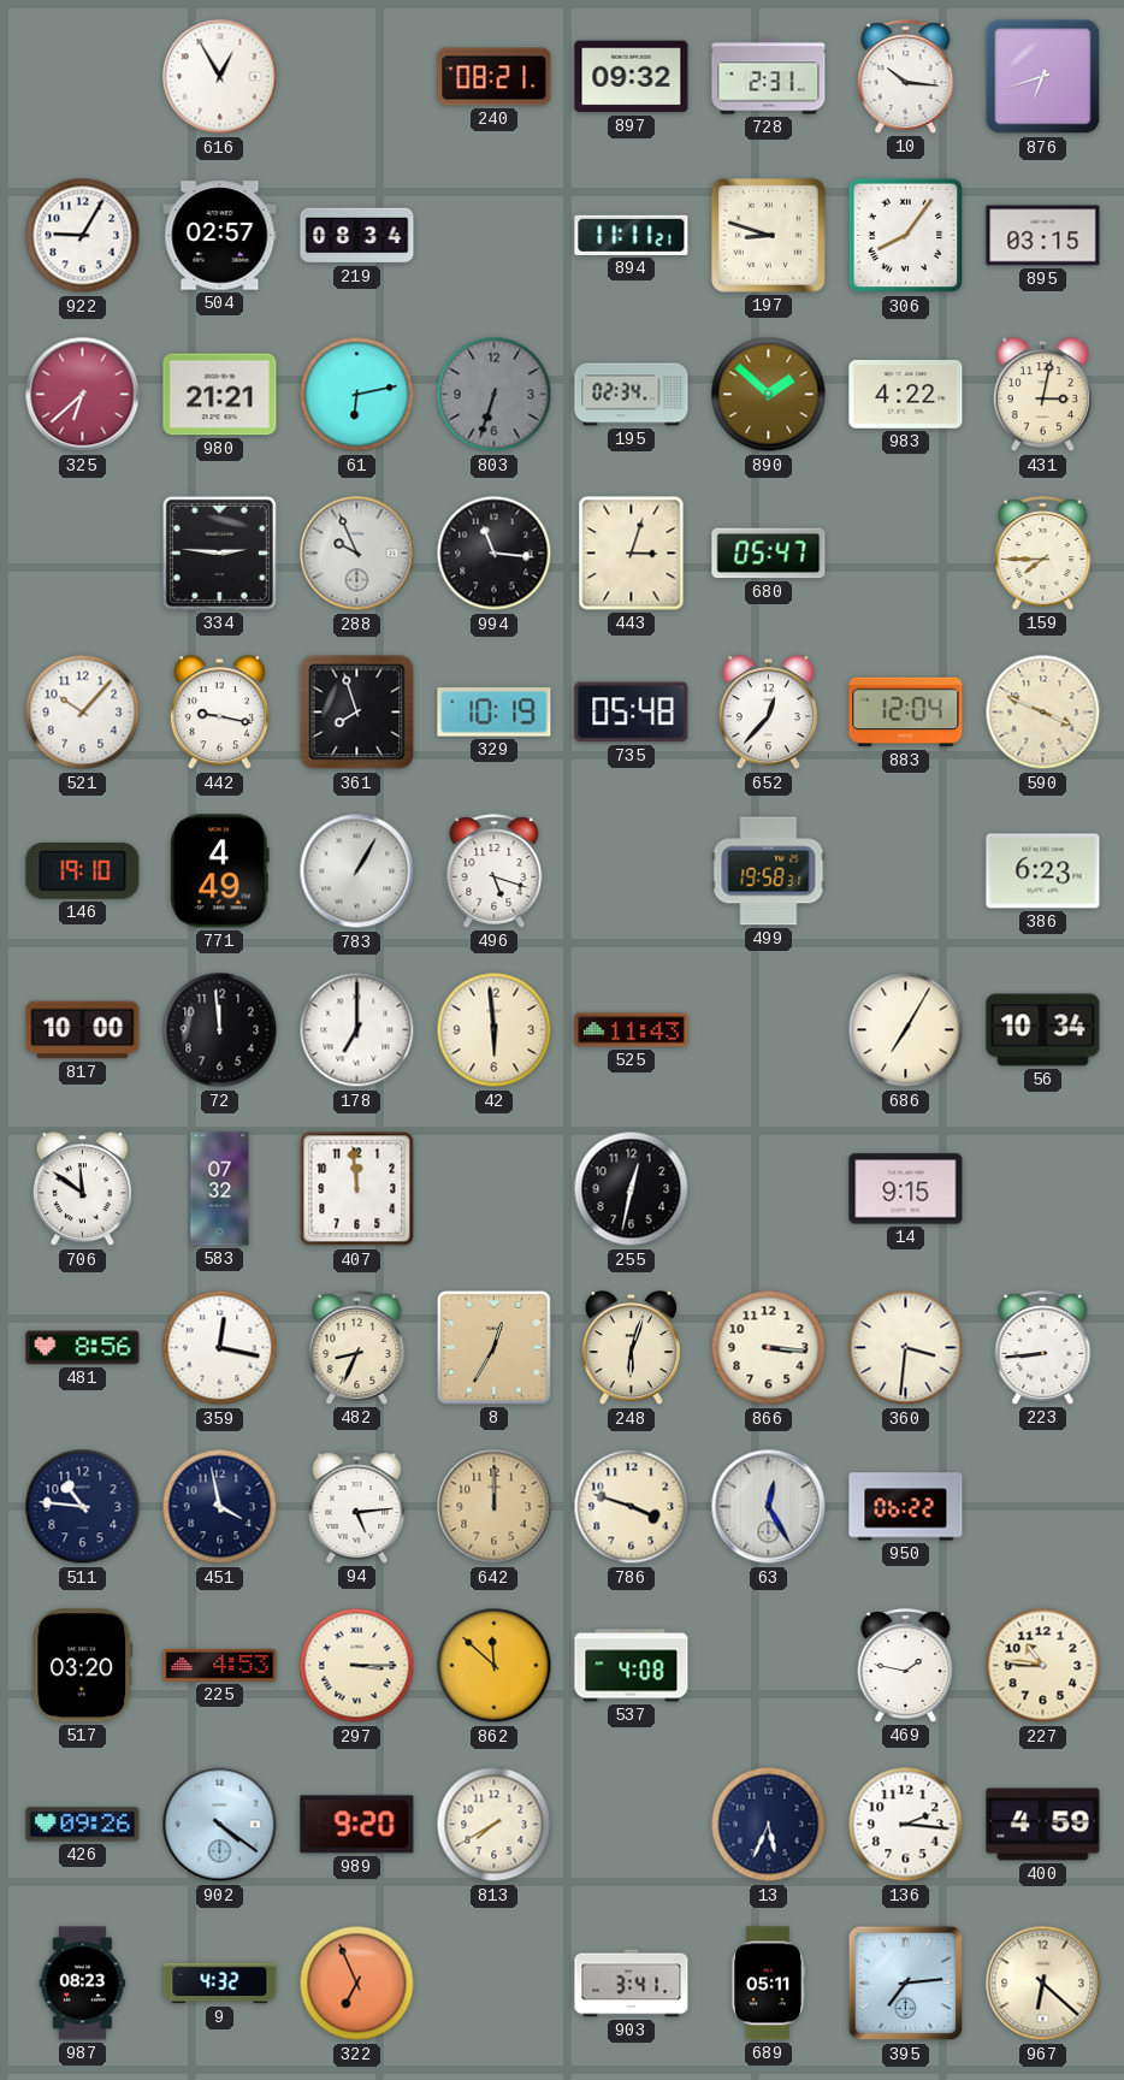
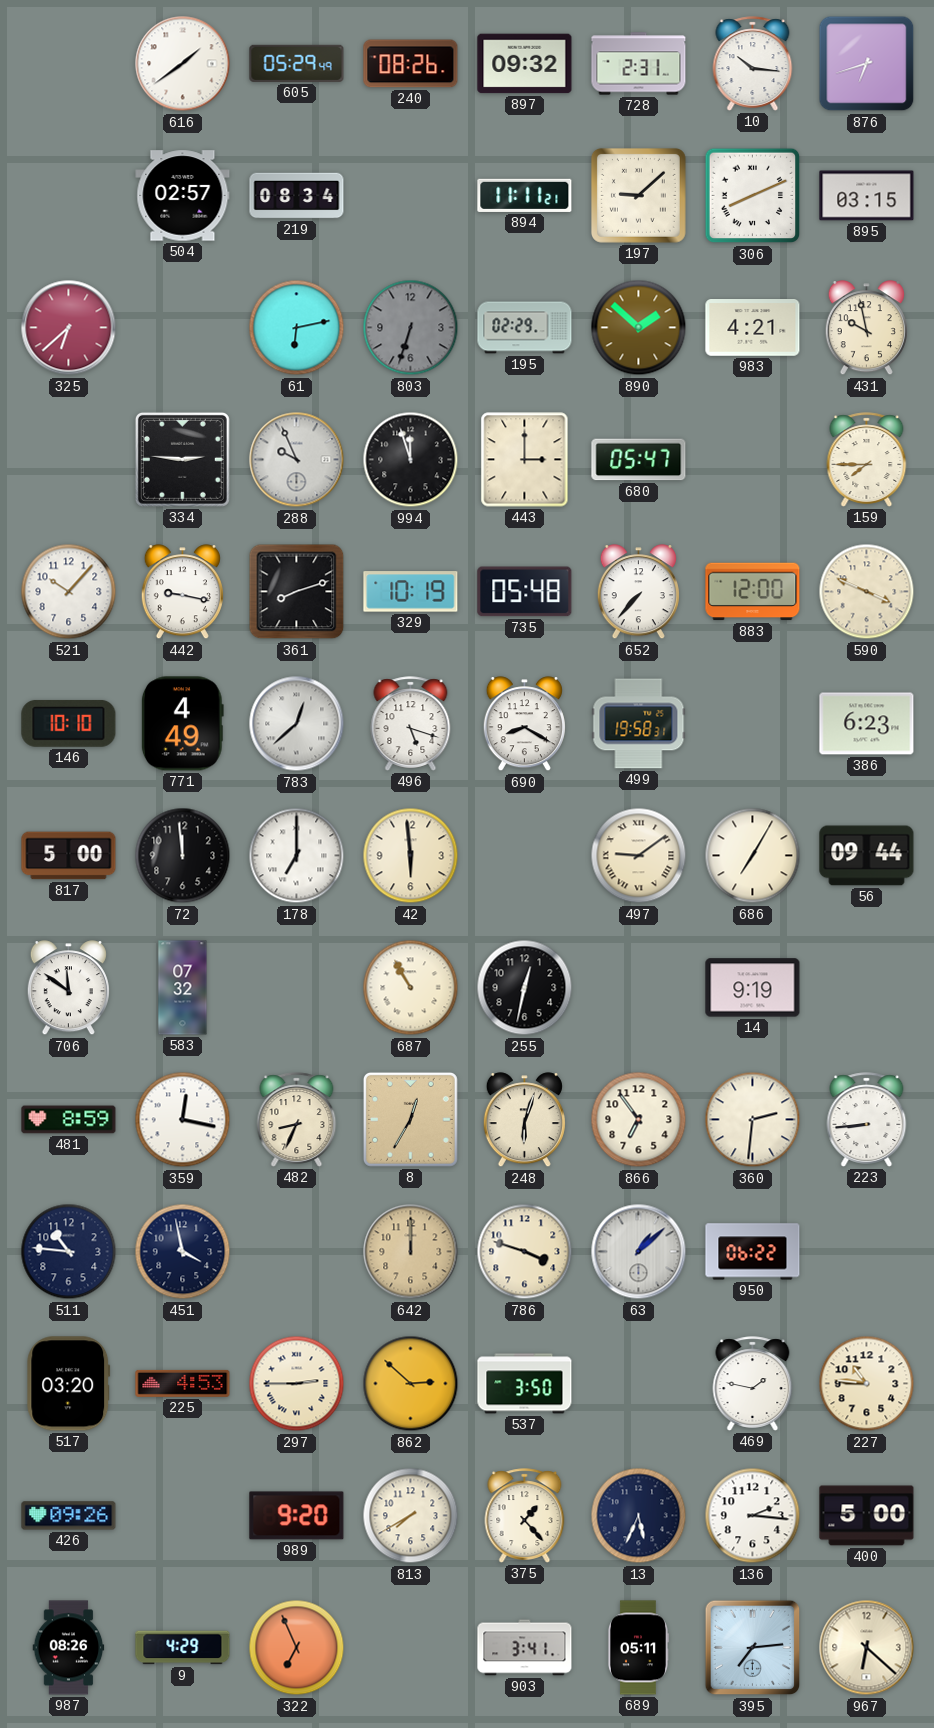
616: 12:55 -> 1:39
605: none -> 05:29
240: 08:21 -> 08:26
922: 9:05 -> none
197: 8:48 -> 9:08
306: 8:06 -> 8:11
980: 21:21 -> none
195: 02:34 -> 02:29
983: 4:22 -> 4:21
431: 3:02 -> 9:58
994: 11:16 -> 11:57
443: 3:03 -> 3:00
361: 7:57 -> 8:12
652: 12:37 -> 7:37
883: 12:04 -> 12:00
146: 19:10 -> 10:10
783: 1:05 -> 12:38
690: none -> 8:20
817: 10:00 -> 5:00
525: 11:43 -> none
497: none -> 9:09
56: 10:34 -> 09:44
407: 11:59 -> none
687: none -> 10:55
14: 9:15 -> 9:19
481: 8:56 -> 8:59
866: 3:16 -> 6:54
360: 3:31 -> 2:31
94: 5:14 -> none
63: 12:25 -> 1:08
297: 3:15 -> 2:45
862: 11:52 -> 2:52
537: 4:08 -> 3:50
902: 4:21 -> none
375: none -> 1:23
400: 4:59 -> 5:00
987: 08:23 -> 08:26
9: 4:32 -> 4:29
